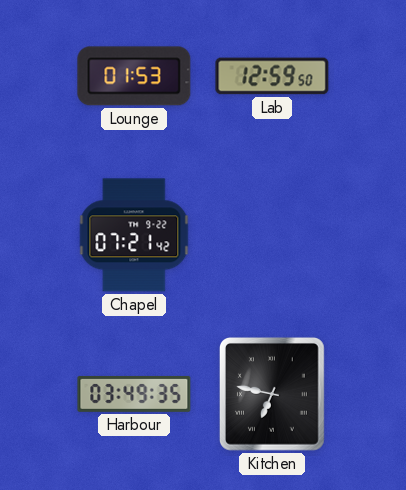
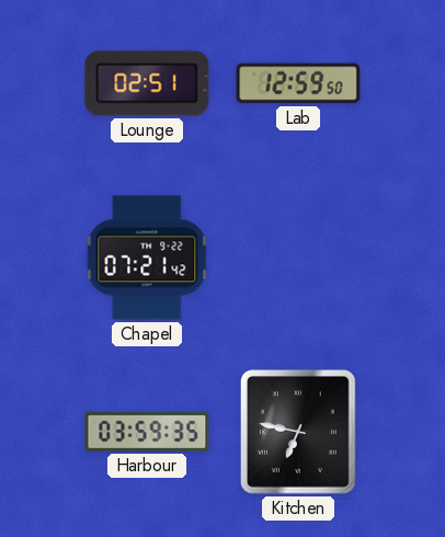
Lounge: 01:53 -> 02:51
Harbour: 03:49 -> 03:59
